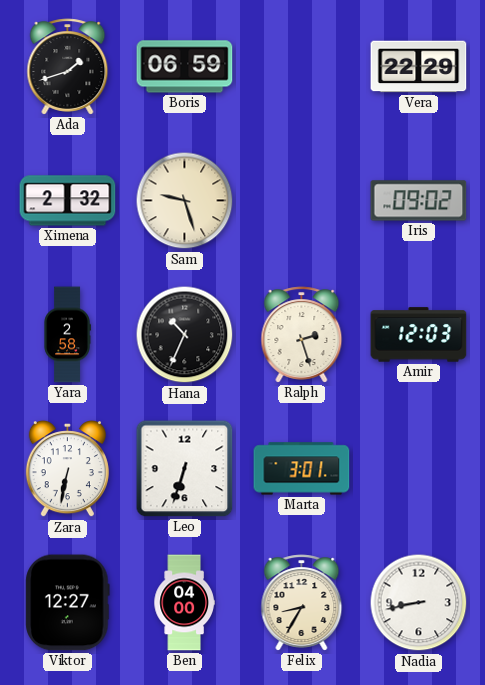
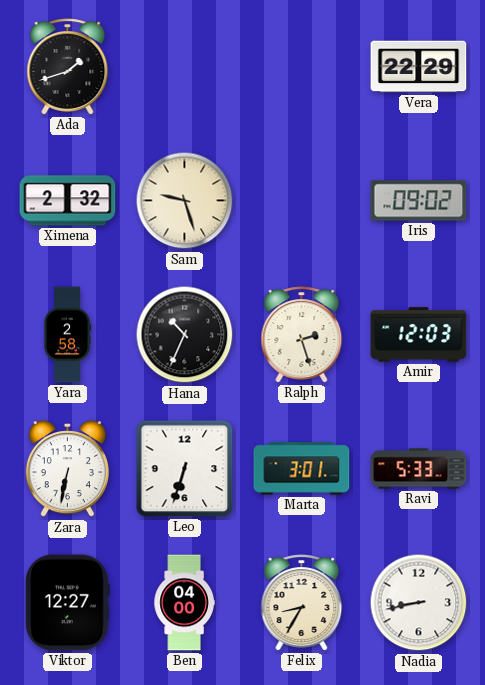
Boris: 06:59 -> none
Ravi: none -> 5:33
